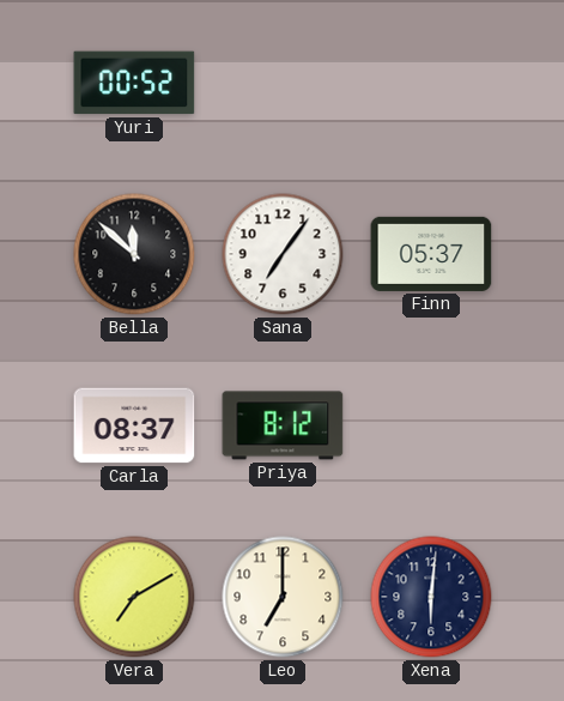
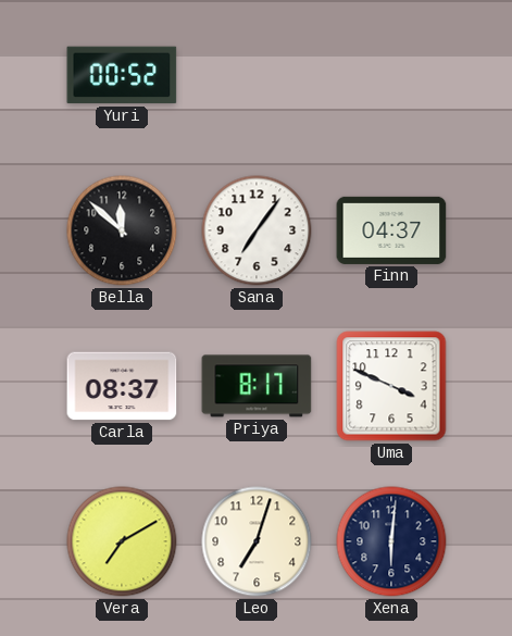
Finn: 05:37 -> 04:37
Priya: 8:12 -> 8:17
Uma: none -> 3:49
Leo: 7:00 -> 7:03
